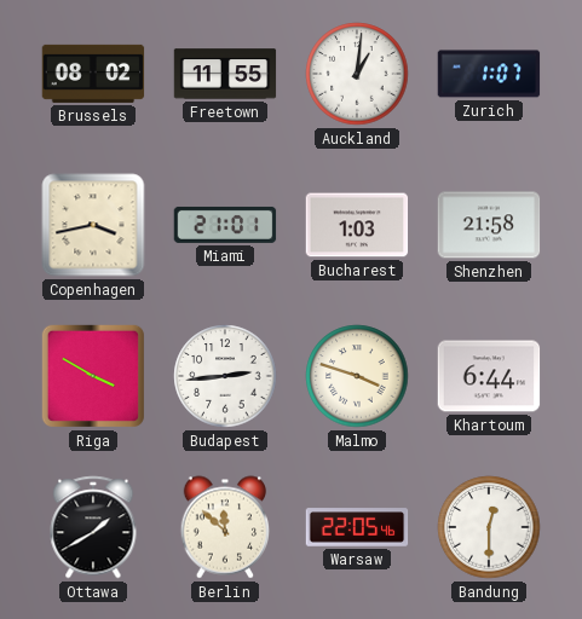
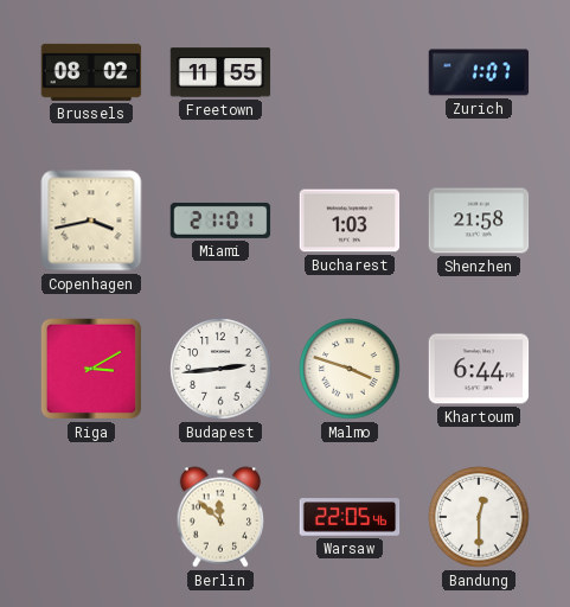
Auckland: 1:01 -> none
Riga: 3:50 -> 3:10
Ottawa: 1:40 -> none
